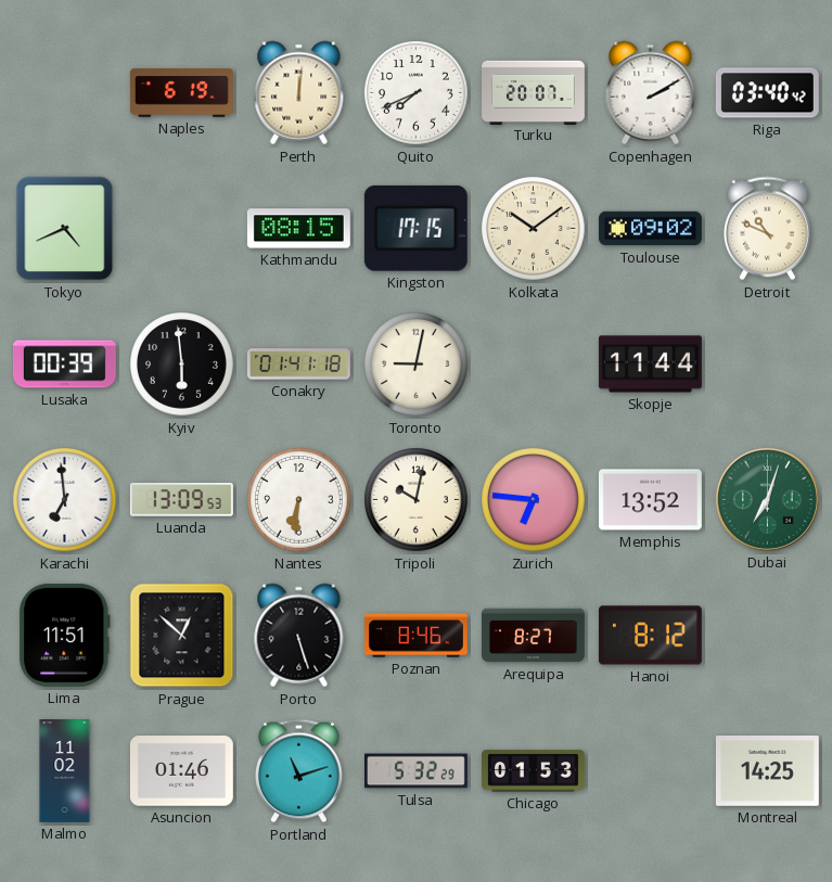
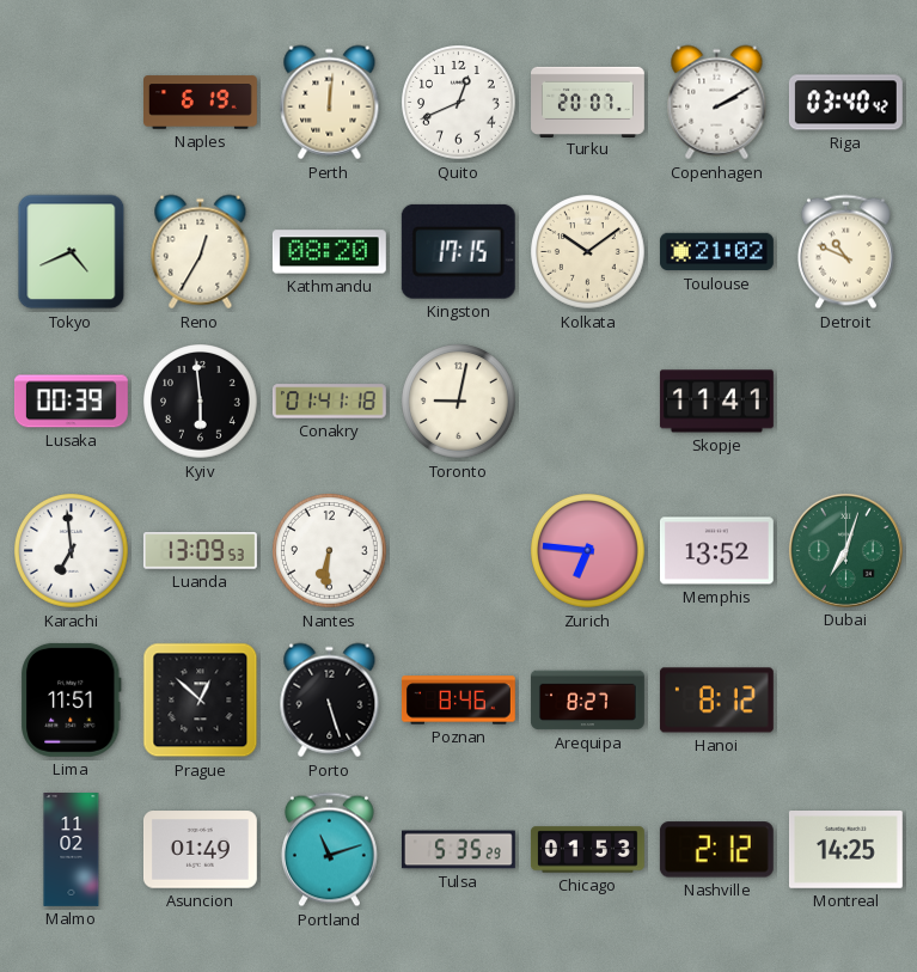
Quito: 7:41 -> 12:41
Reno: none -> 12:35
Kathmandu: 08:15 -> 08:20
Toulouse: 09:02 -> 21:02
Skopje: 11:44 -> 11:41
Tripoli: 10:02 -> none
Asuncion: 01:46 -> 01:49
Tulsa: 5:32 -> 5:35
Nashville: none -> 2:12
